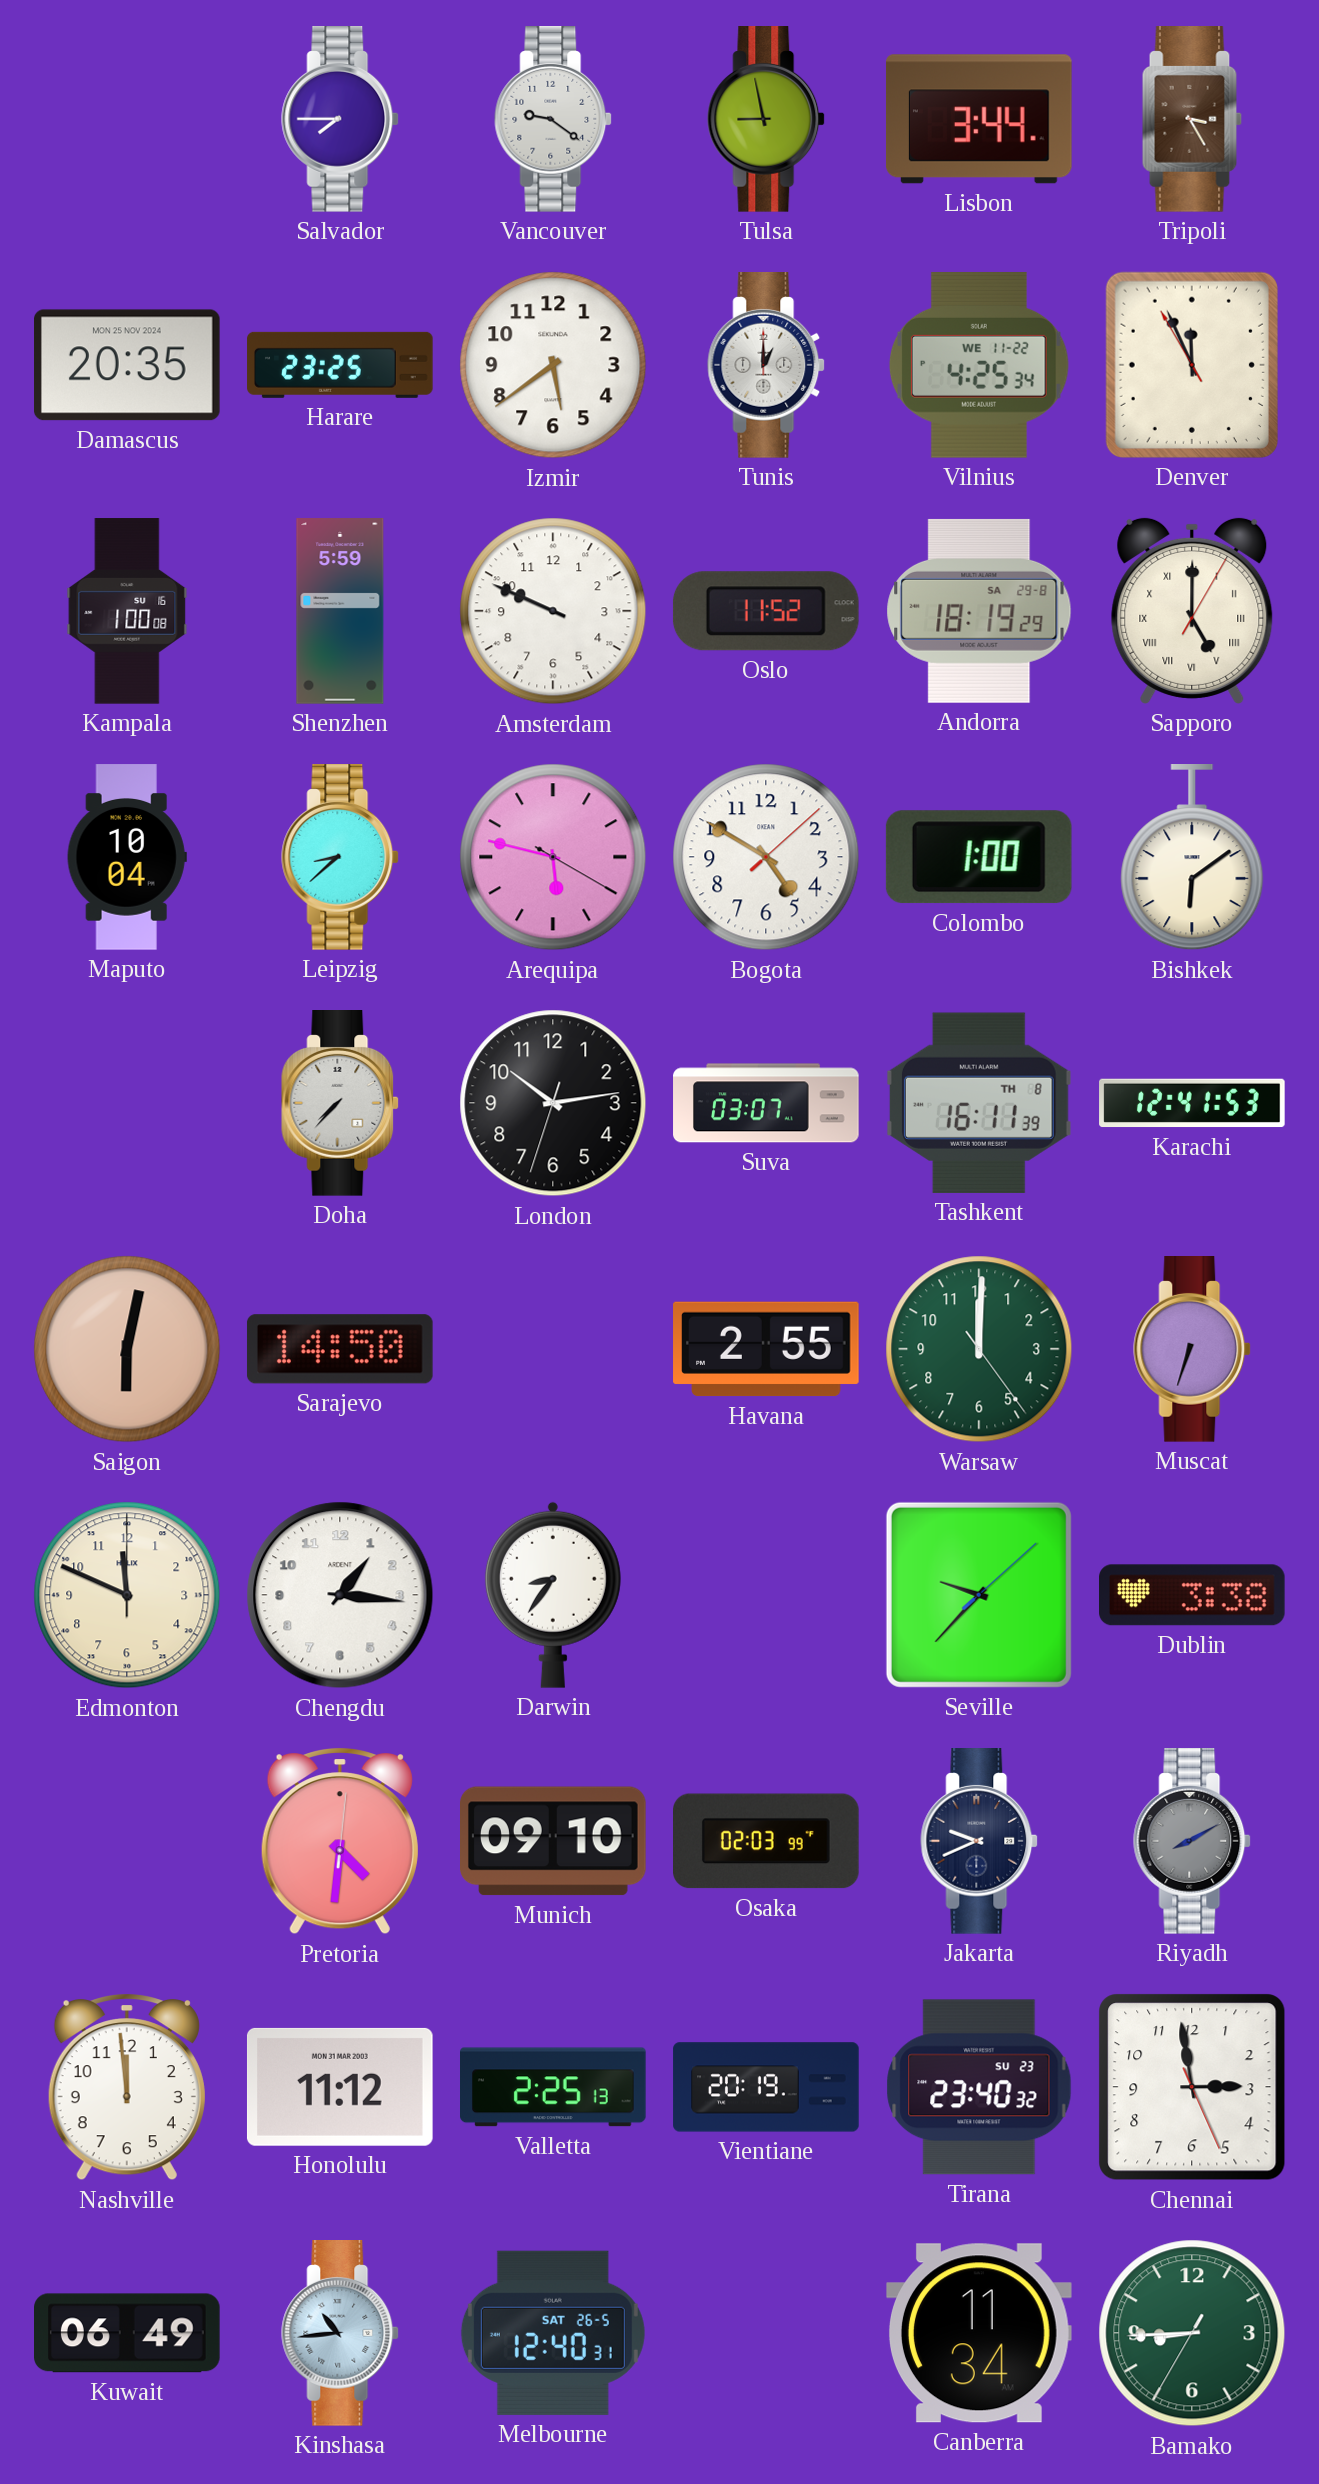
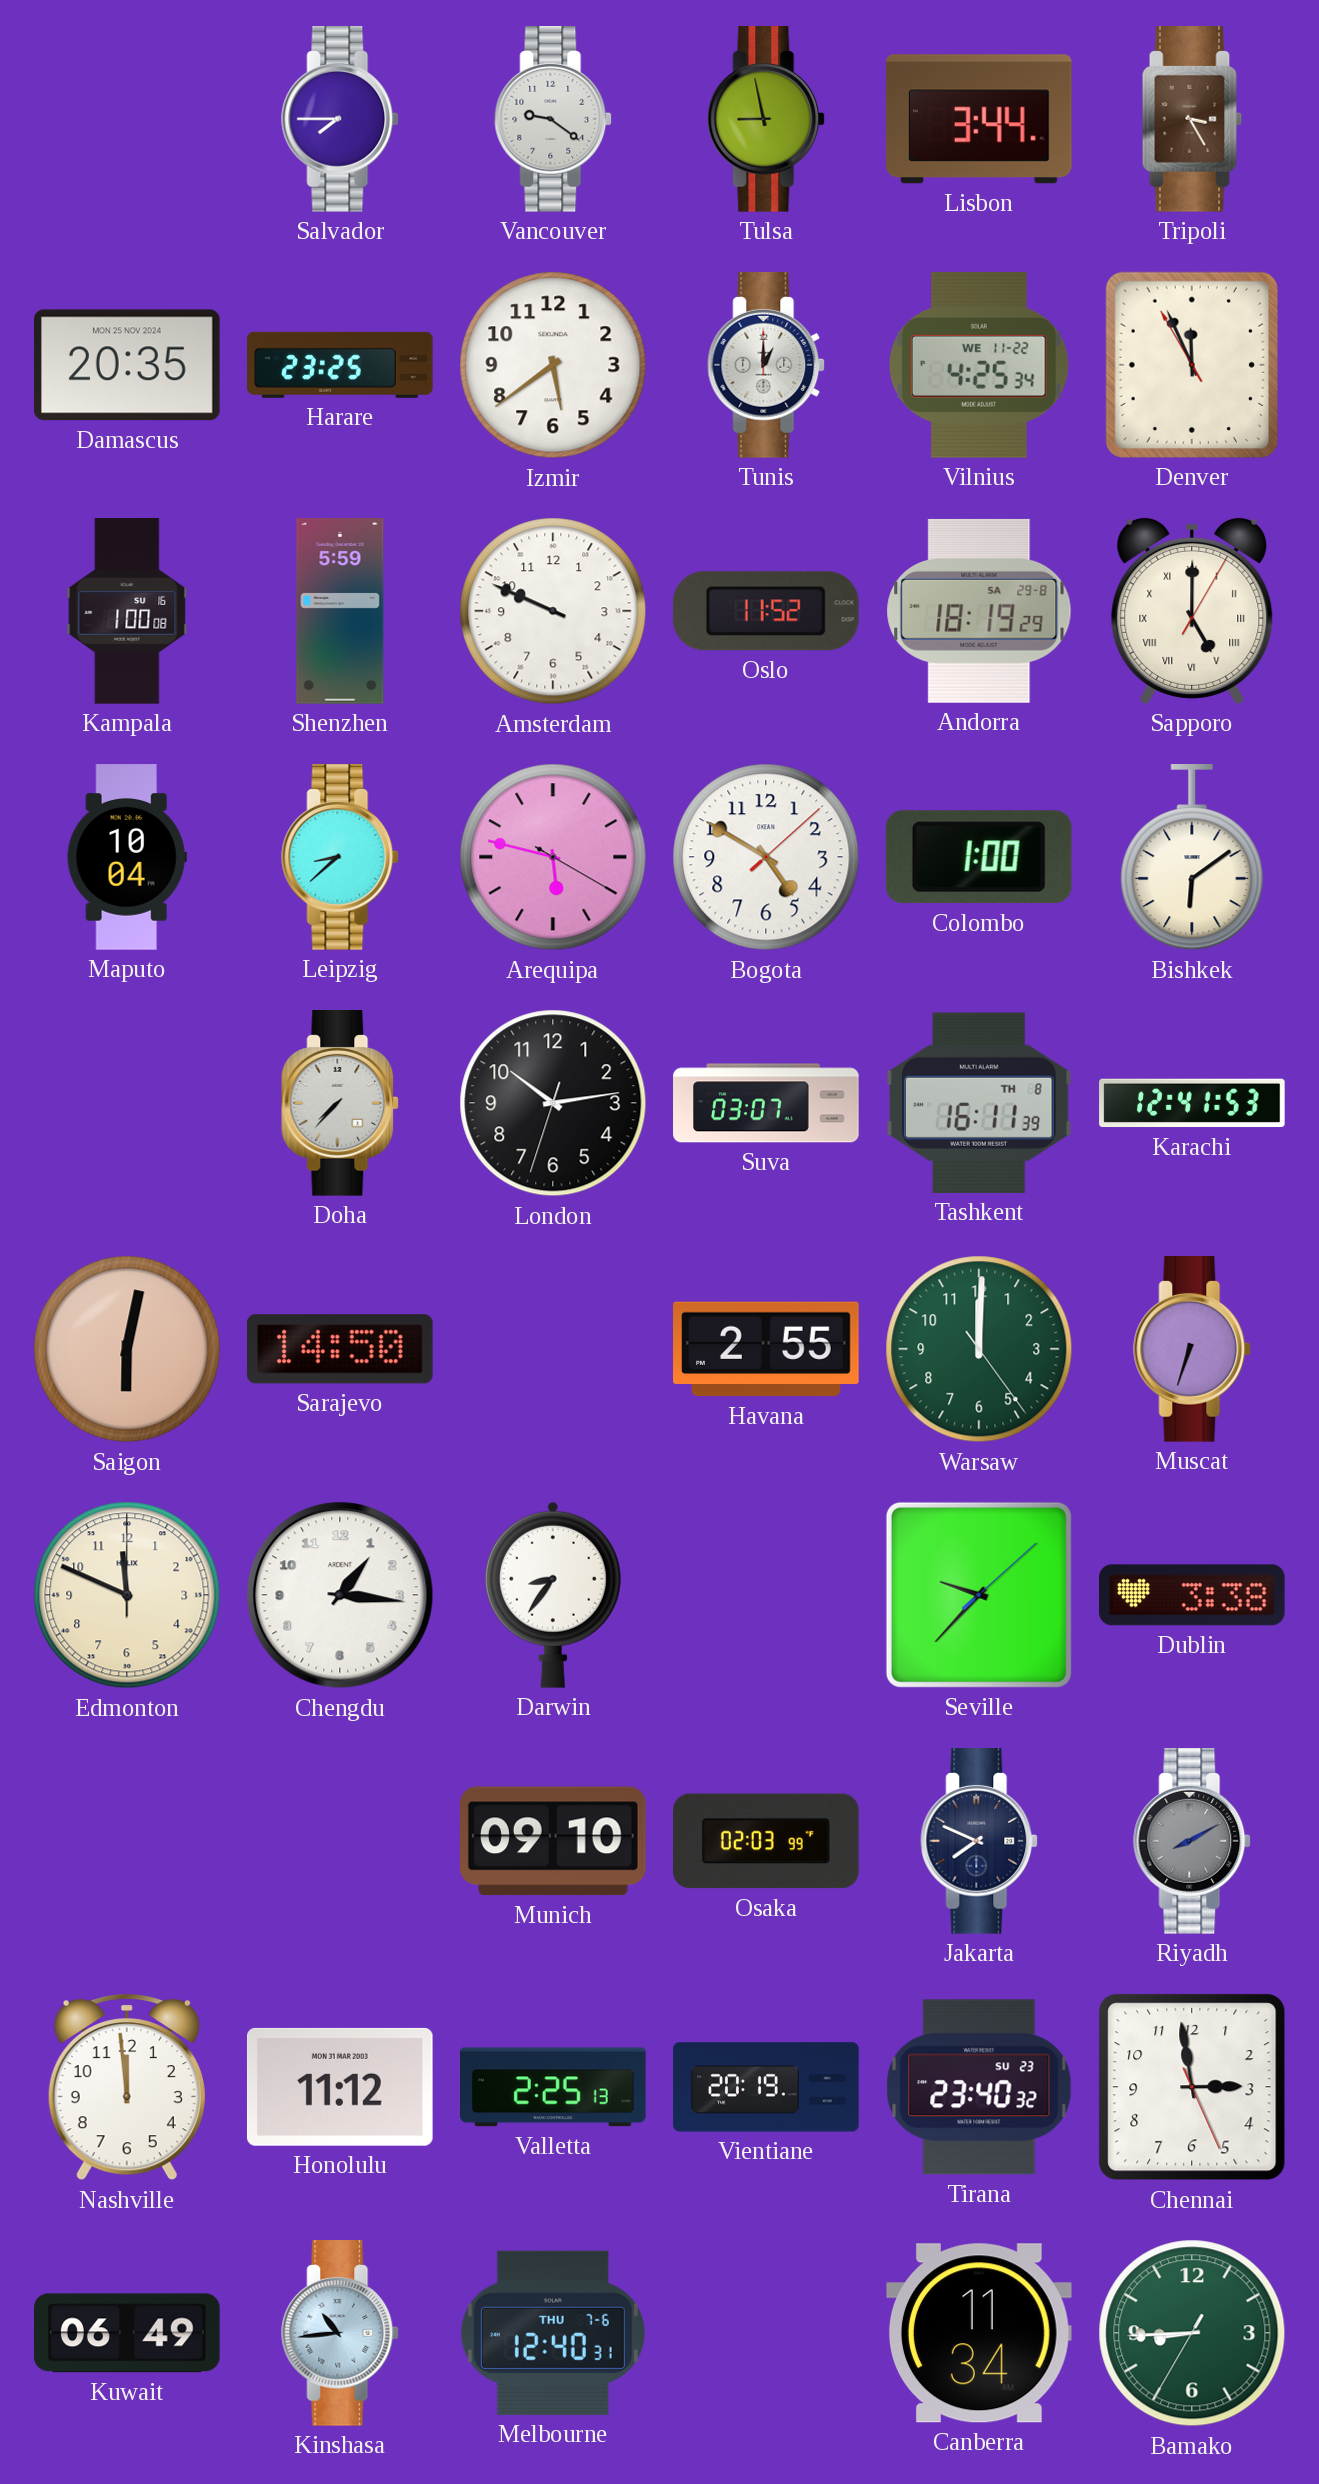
Pretoria: 4:31 -> none
Jakarta: 9:41 -> 7:49
Melbourne date: SAT 26-5 -> THU 7-6
